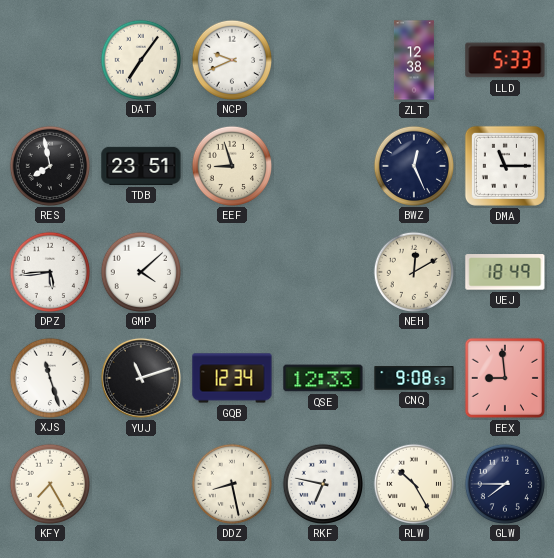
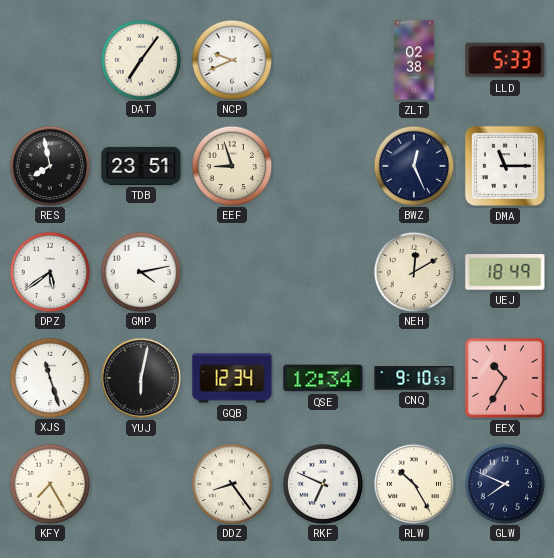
ZLT: 12:38 -> 02:38
DPZ: 5:44 -> 5:39
GMP: 4:08 -> 4:13
YUJ: 11:12 -> 6:02
QSE: 12:33 -> 12:34
CNQ: 9:08 -> 9:10
EEX: 8:59 -> 10:35
DDZ: 8:28 -> 8:24
RKF: 6:47 -> 6:49
GLW: 7:45 -> 7:49
